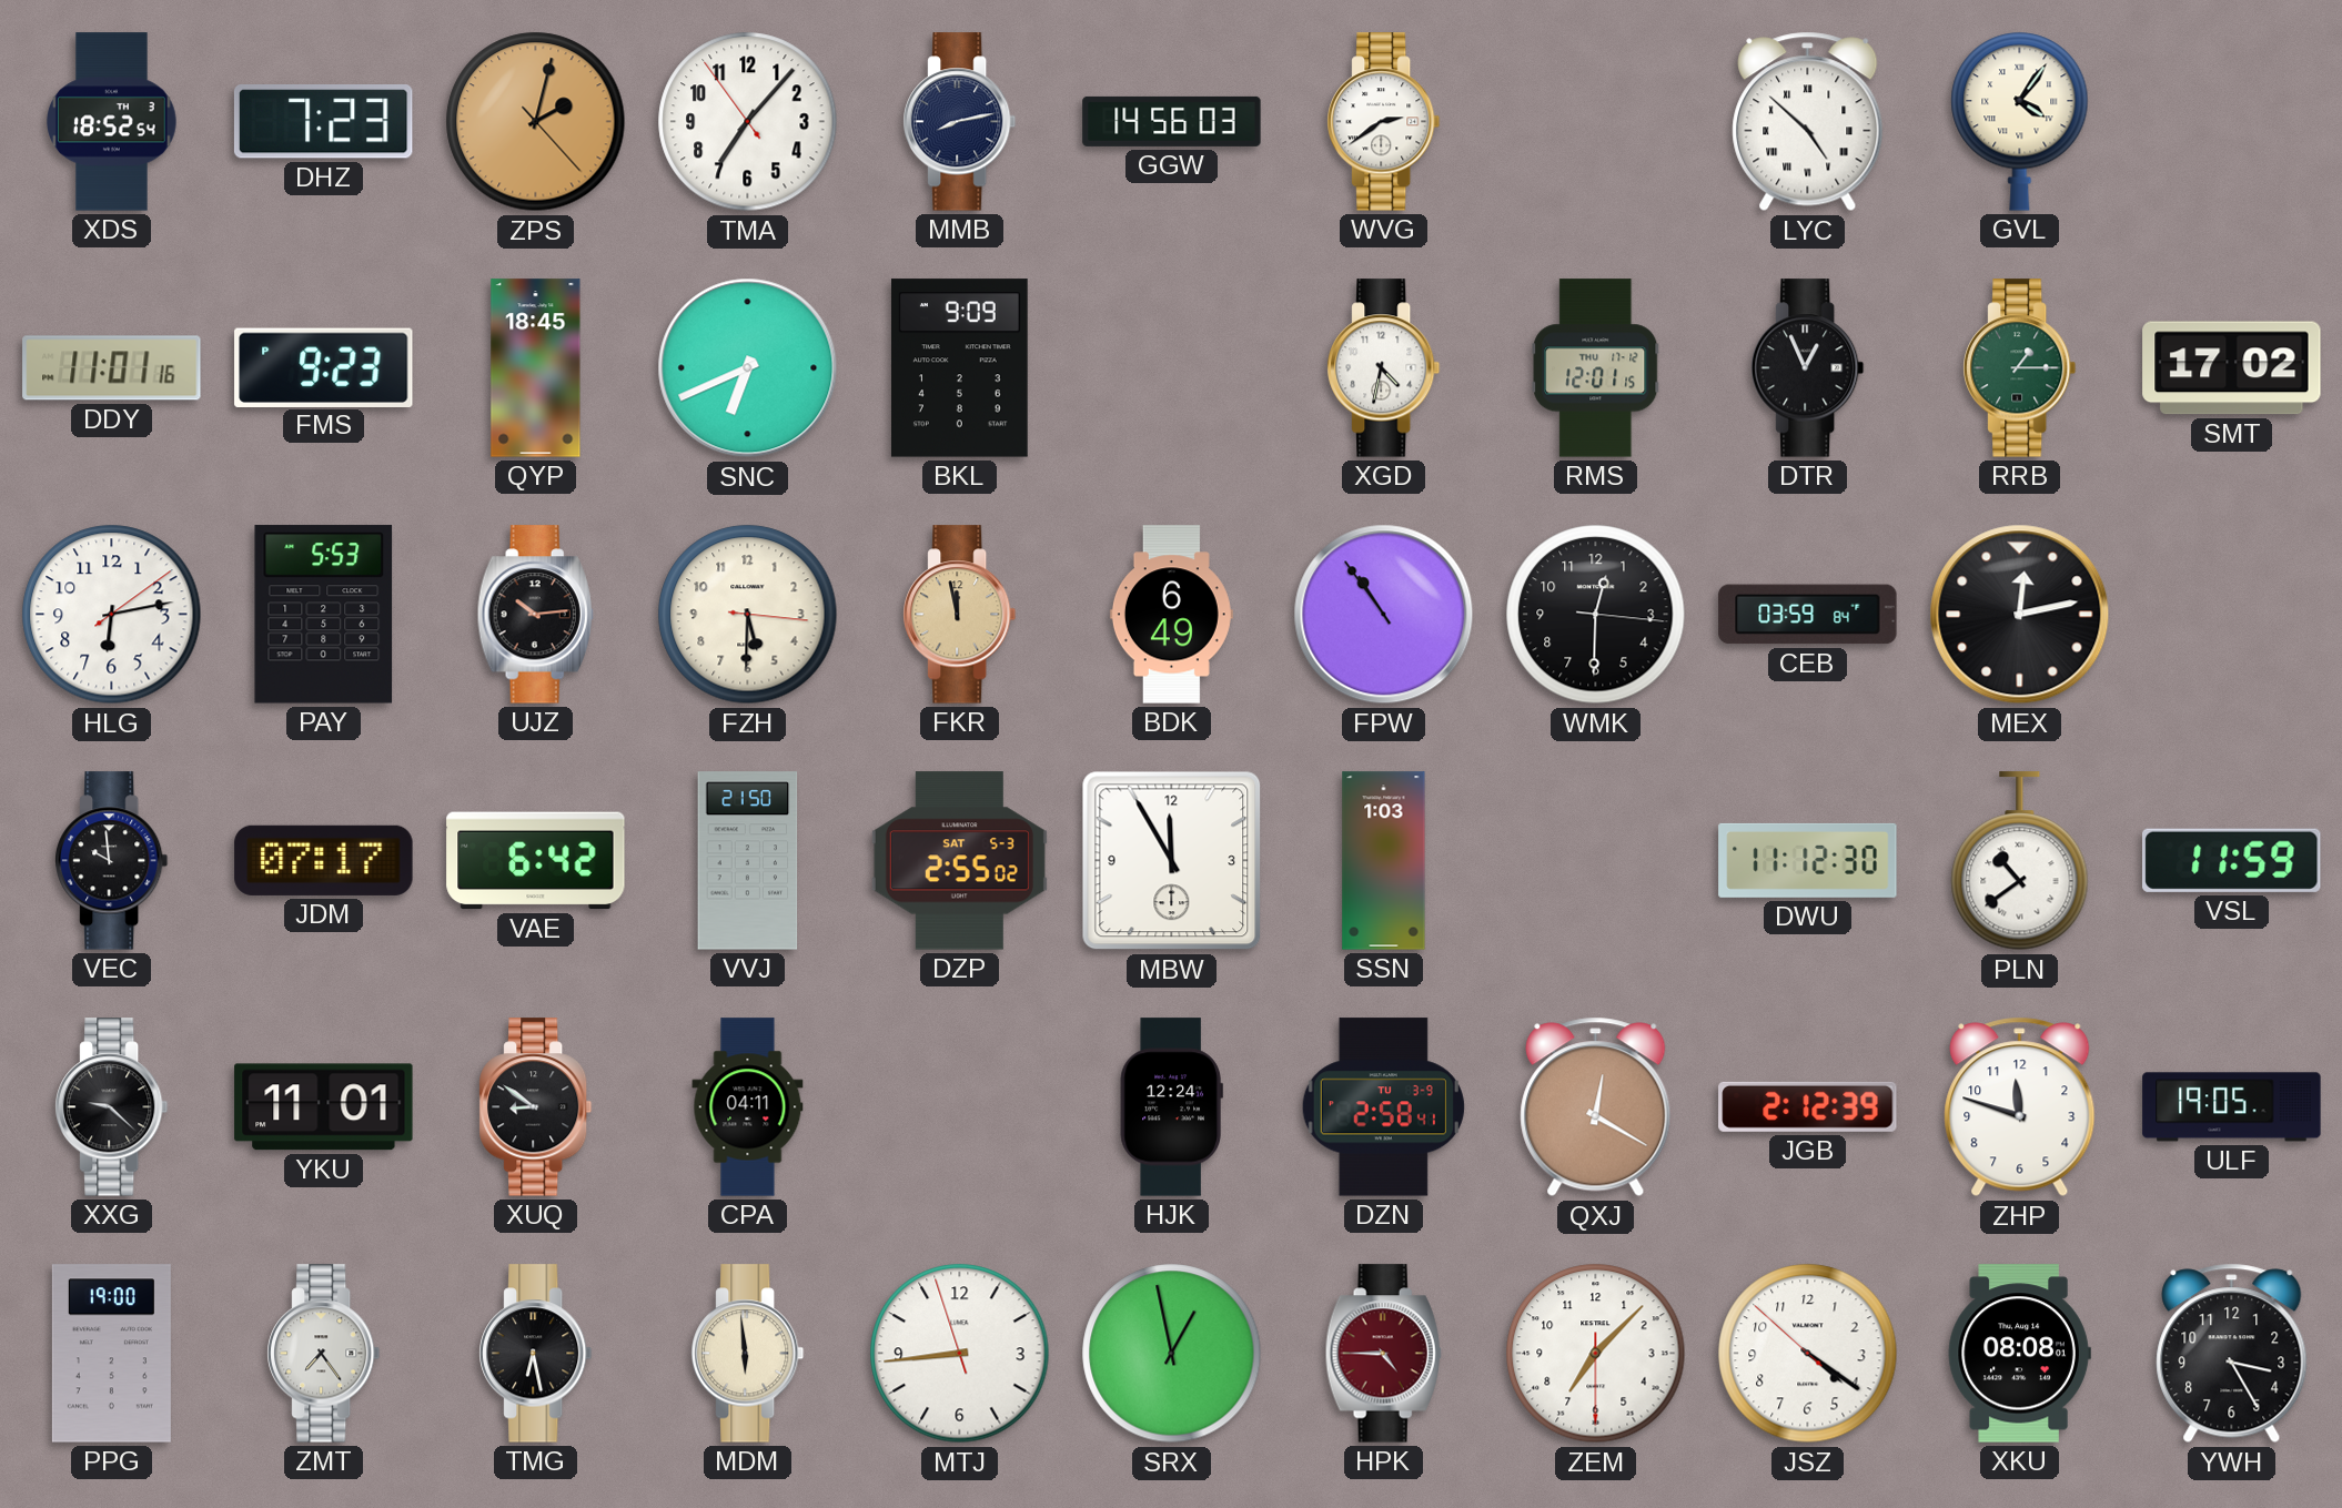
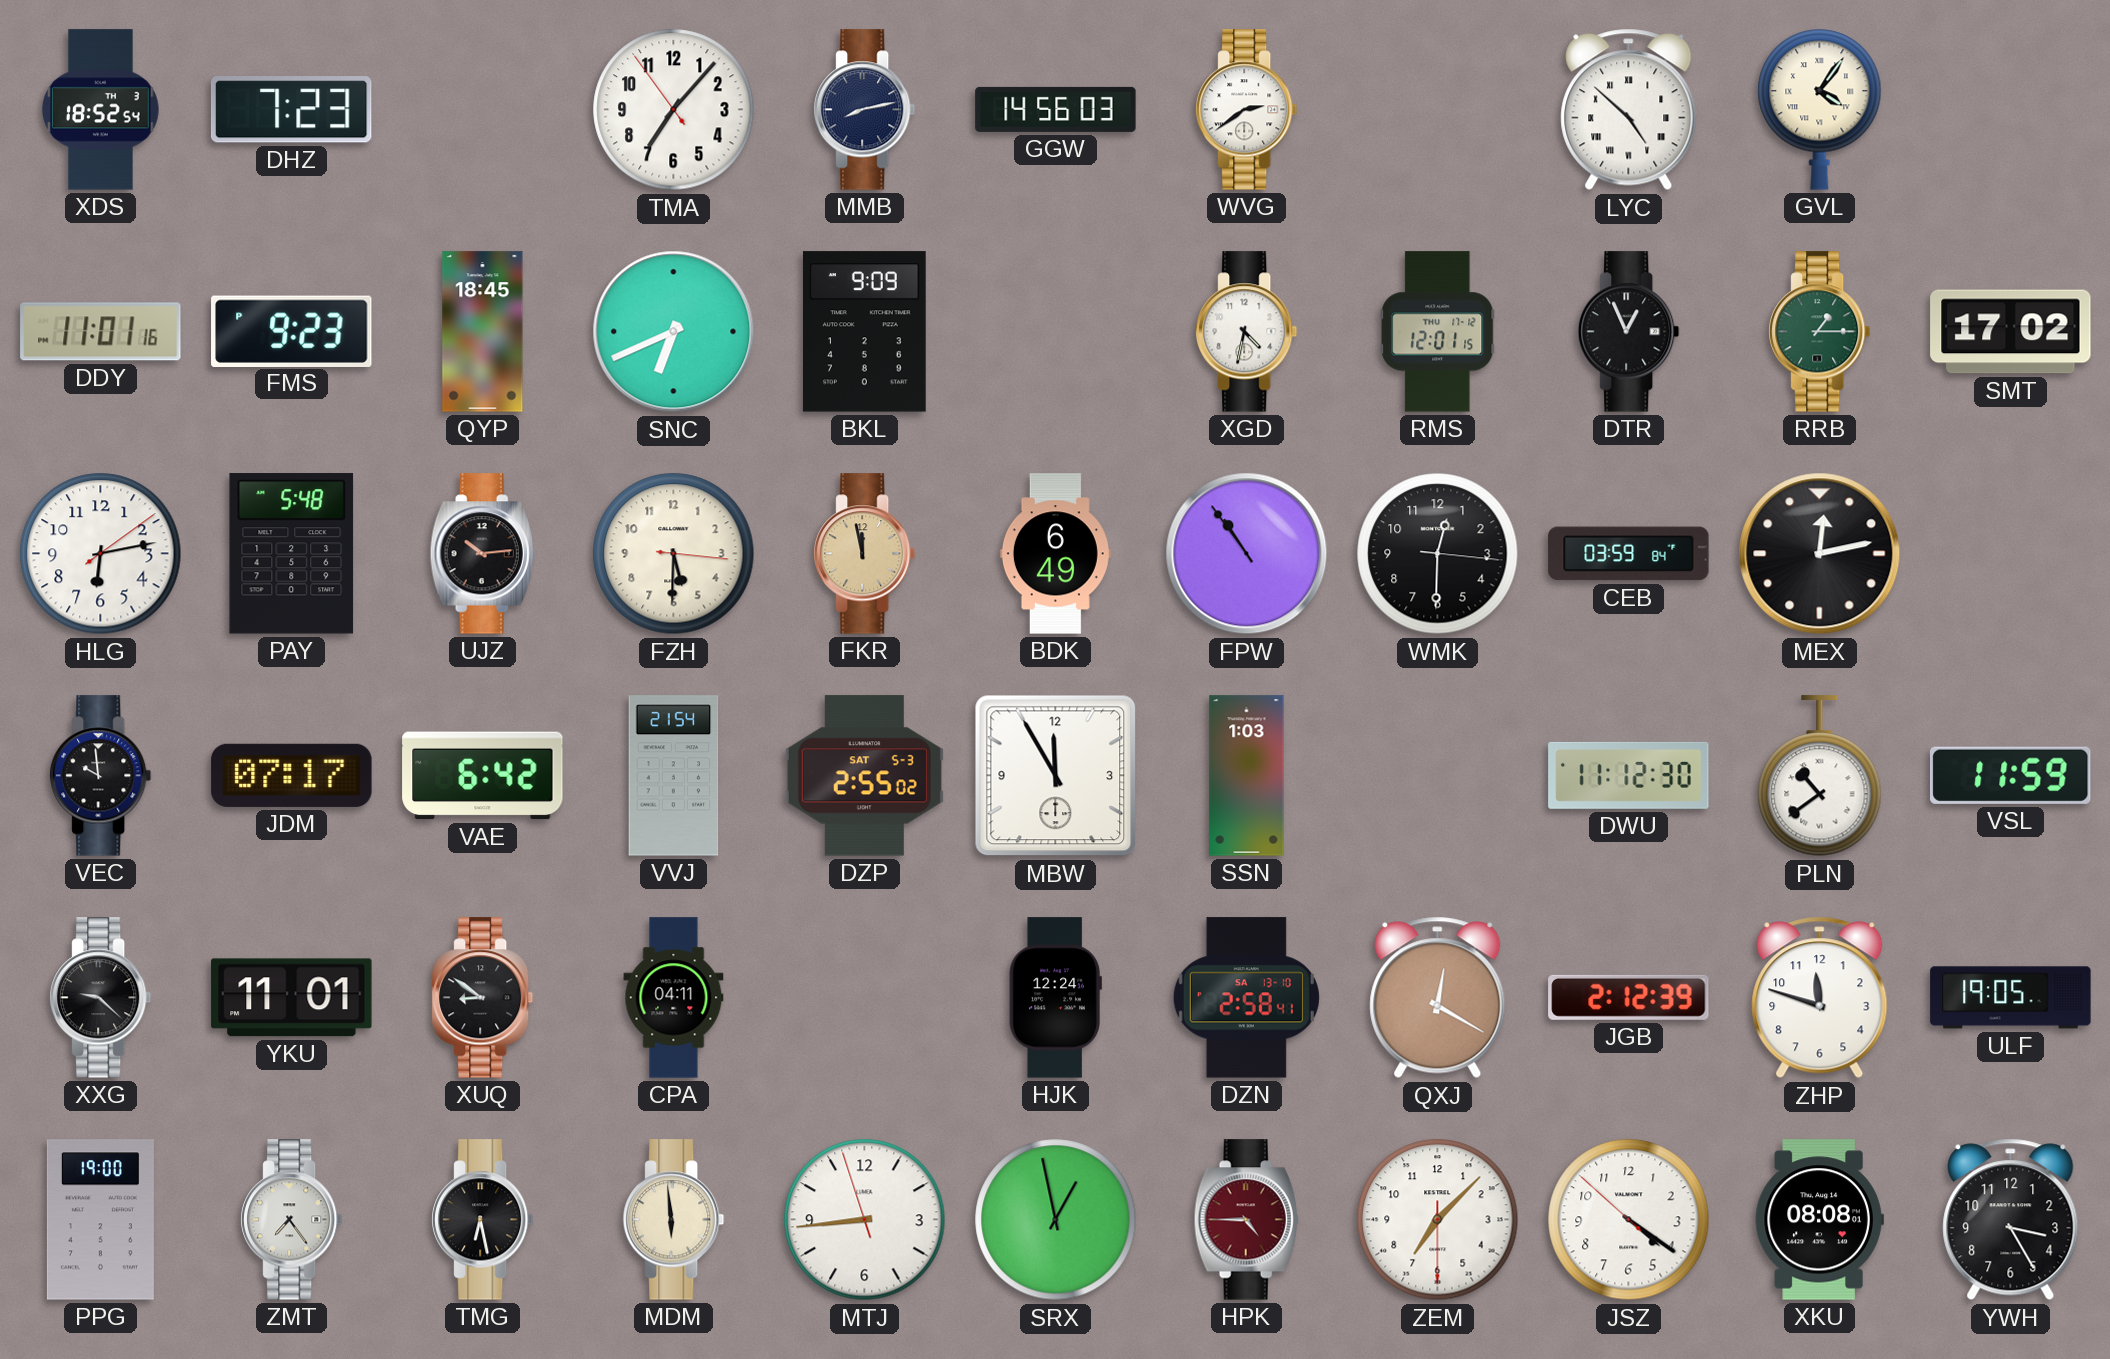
ZPS: 2:02 -> none
PAY: 5:53 -> 5:48
VVJ: 21:50 -> 21:54
DZN date: TU 3-9 -> SA 13-10
